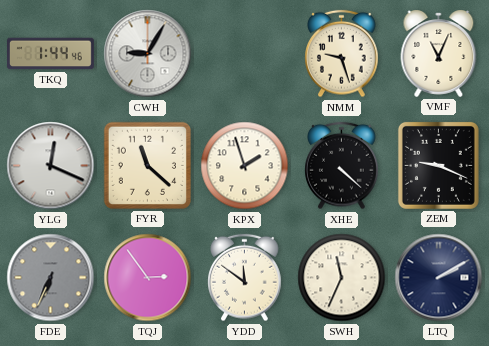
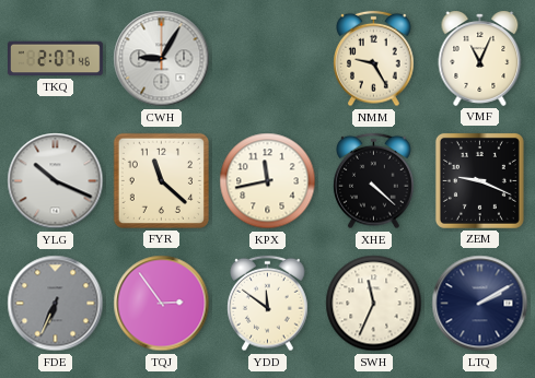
TKQ: 1:44 -> 2:07
NMM: 9:27 -> 9:25
YLG: 12:19 -> 10:19
KPX: 1:57 -> 11:43
